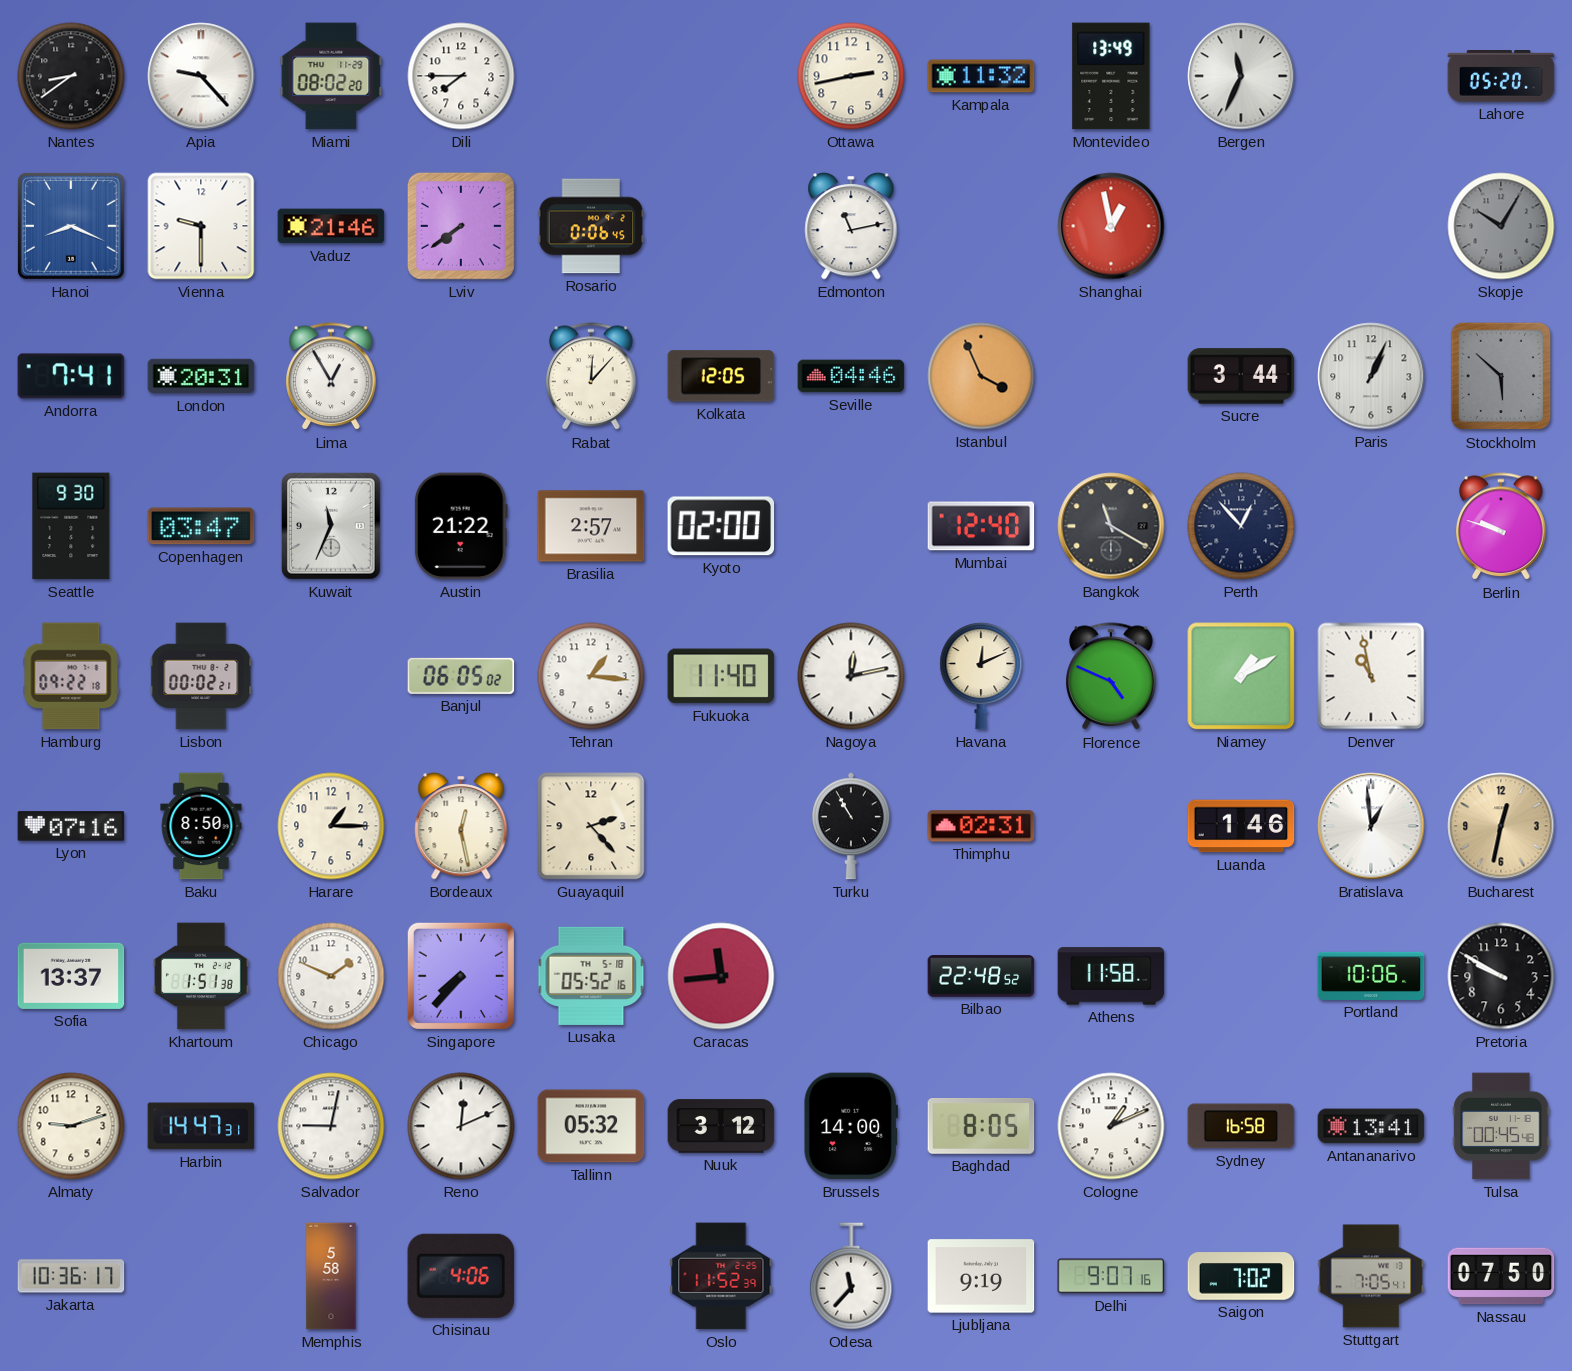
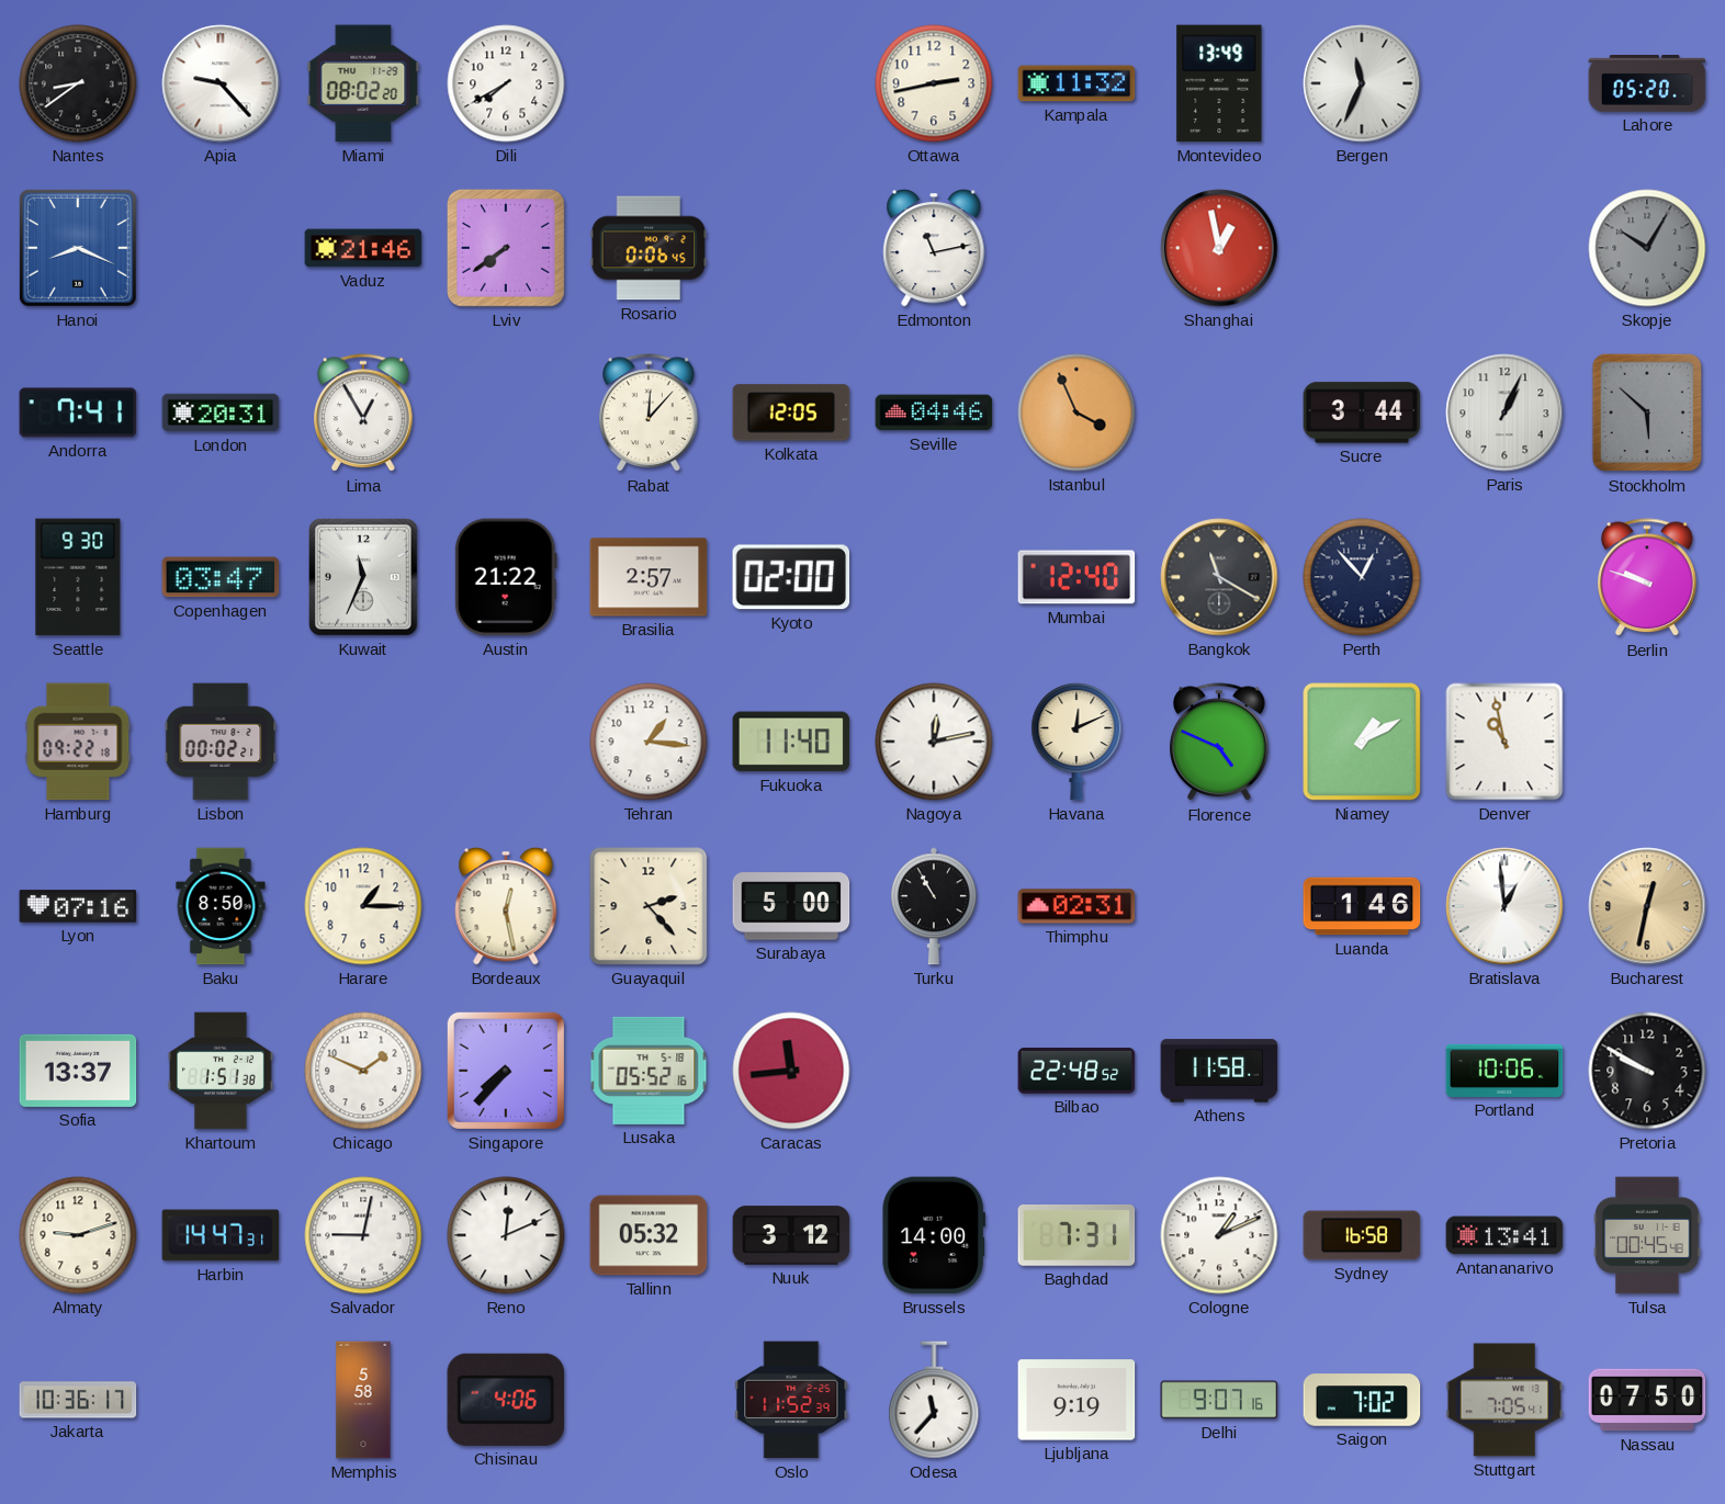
Dili: 7:45 -> 7:40
Vienna: 9:30 -> none
Banjul: 06:05 -> none
Surabaya: none -> 5:00
Baghdad: 8:05 -> 7:31
